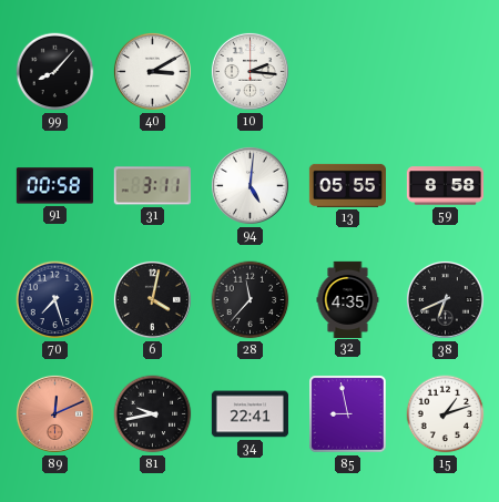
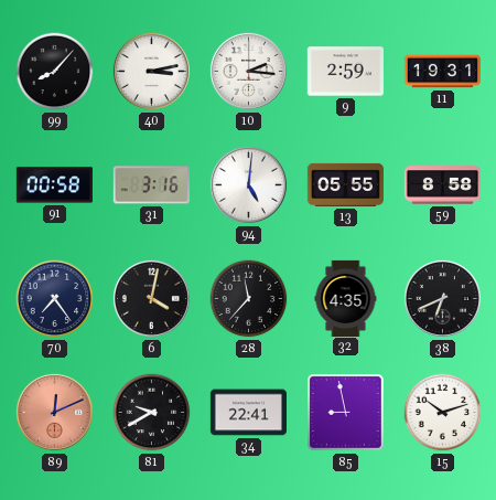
40: 3:10 -> 3:13
9: none -> 2:59
11: none -> 19:31
31: 3:11 -> 3:16
70: 7:27 -> 7:24
81: 9:43 -> 9:40
15: 1:12 -> 10:12
